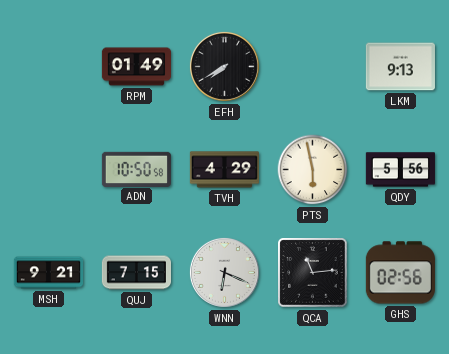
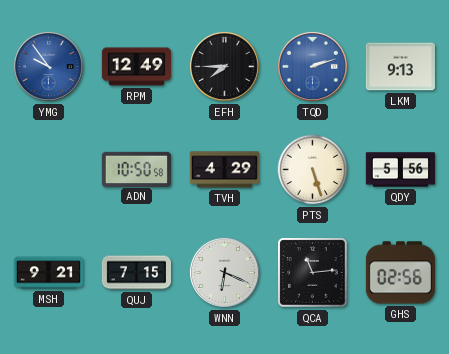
YMG: none -> 9:54
RPM: 01:49 -> 12:49
EFH: 7:40 -> 7:45
TQD: none -> 2:12
PTS: 5:58 -> 5:27
